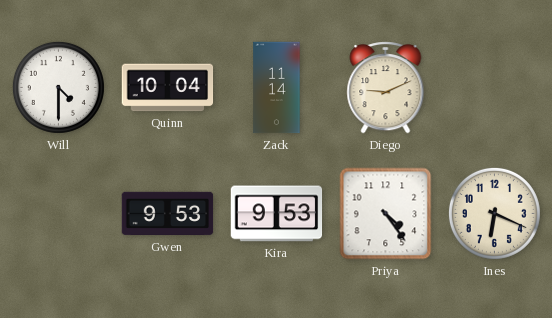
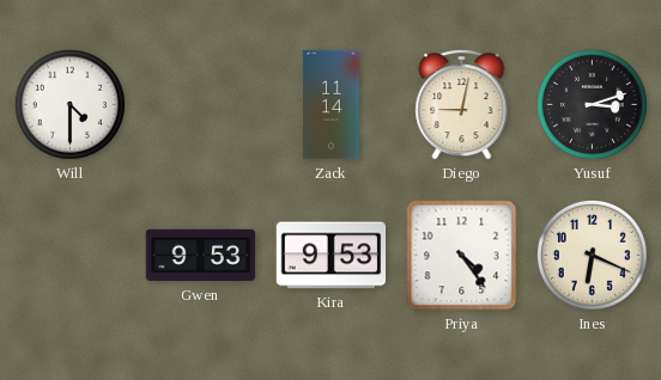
Quinn: 10:04 -> none
Diego: 9:11 -> 9:02
Yusuf: none -> 3:12
